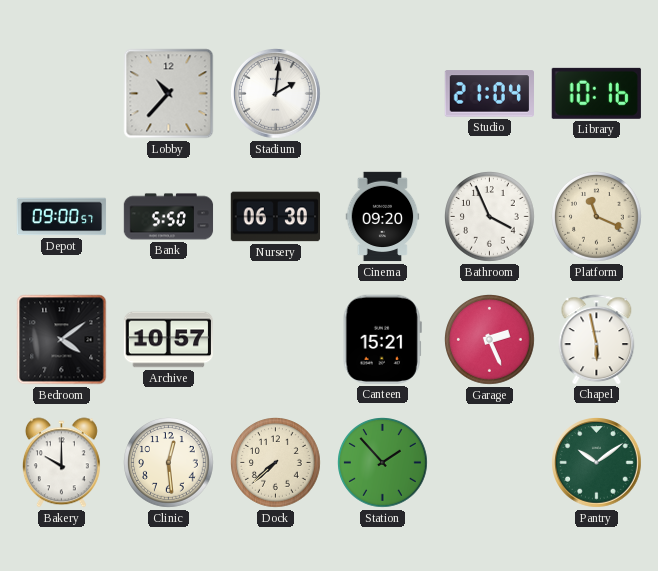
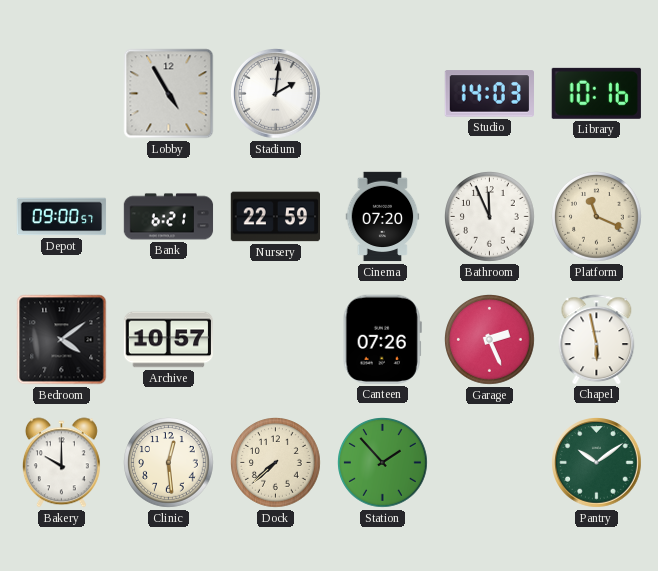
Lobby: 10:37 -> 4:55
Studio: 21:04 -> 14:03
Bank: 5:50 -> 6:21
Nursery: 06:30 -> 22:59
Cinema: 09:20 -> 07:20
Bathroom: 3:56 -> 11:56
Canteen: 15:21 -> 07:26
